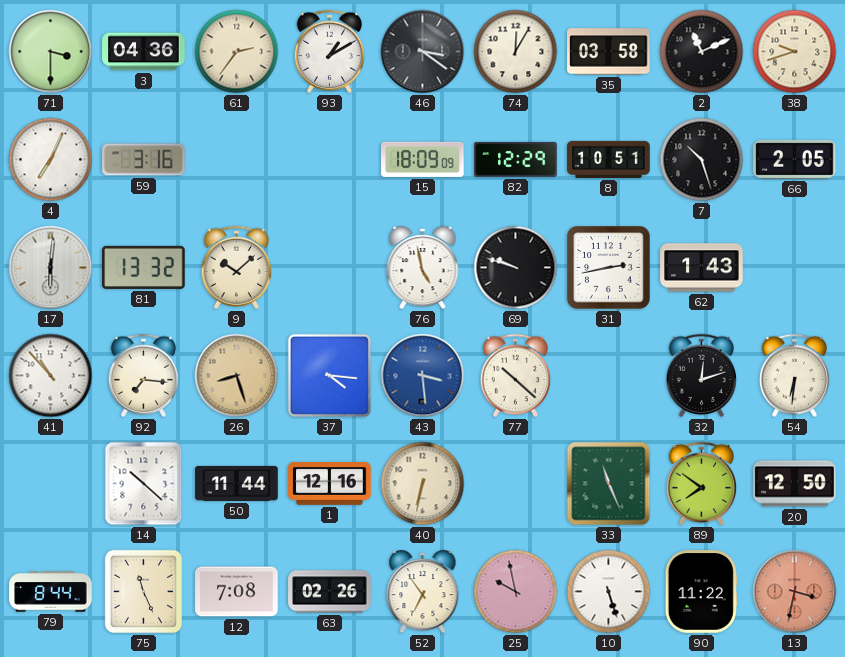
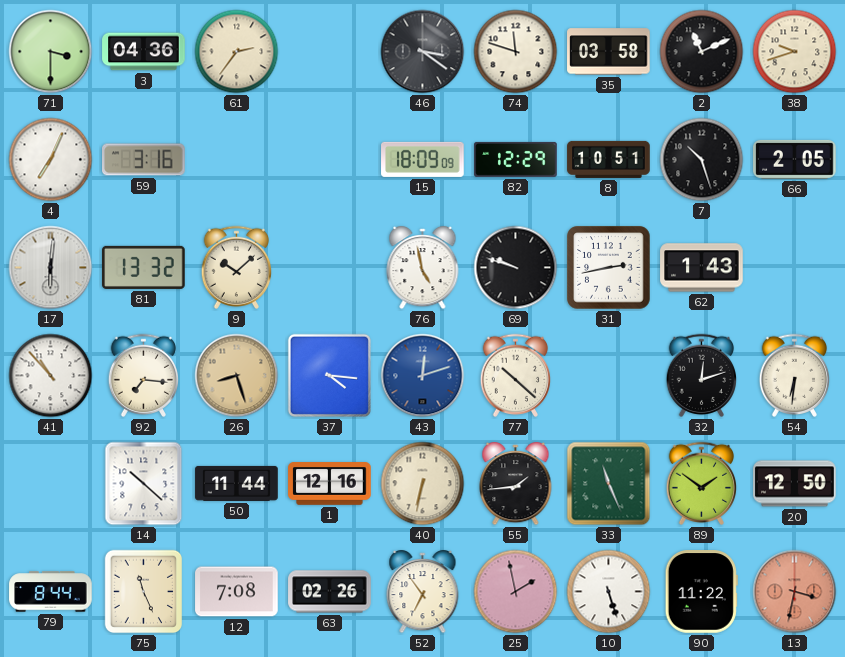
93: 1:10 -> none
74: 12:05 -> 11:48
43: 3:29 -> 12:12
55: none -> 1:44
89: 7:51 -> 1:51
25: 9:58 -> 1:58
